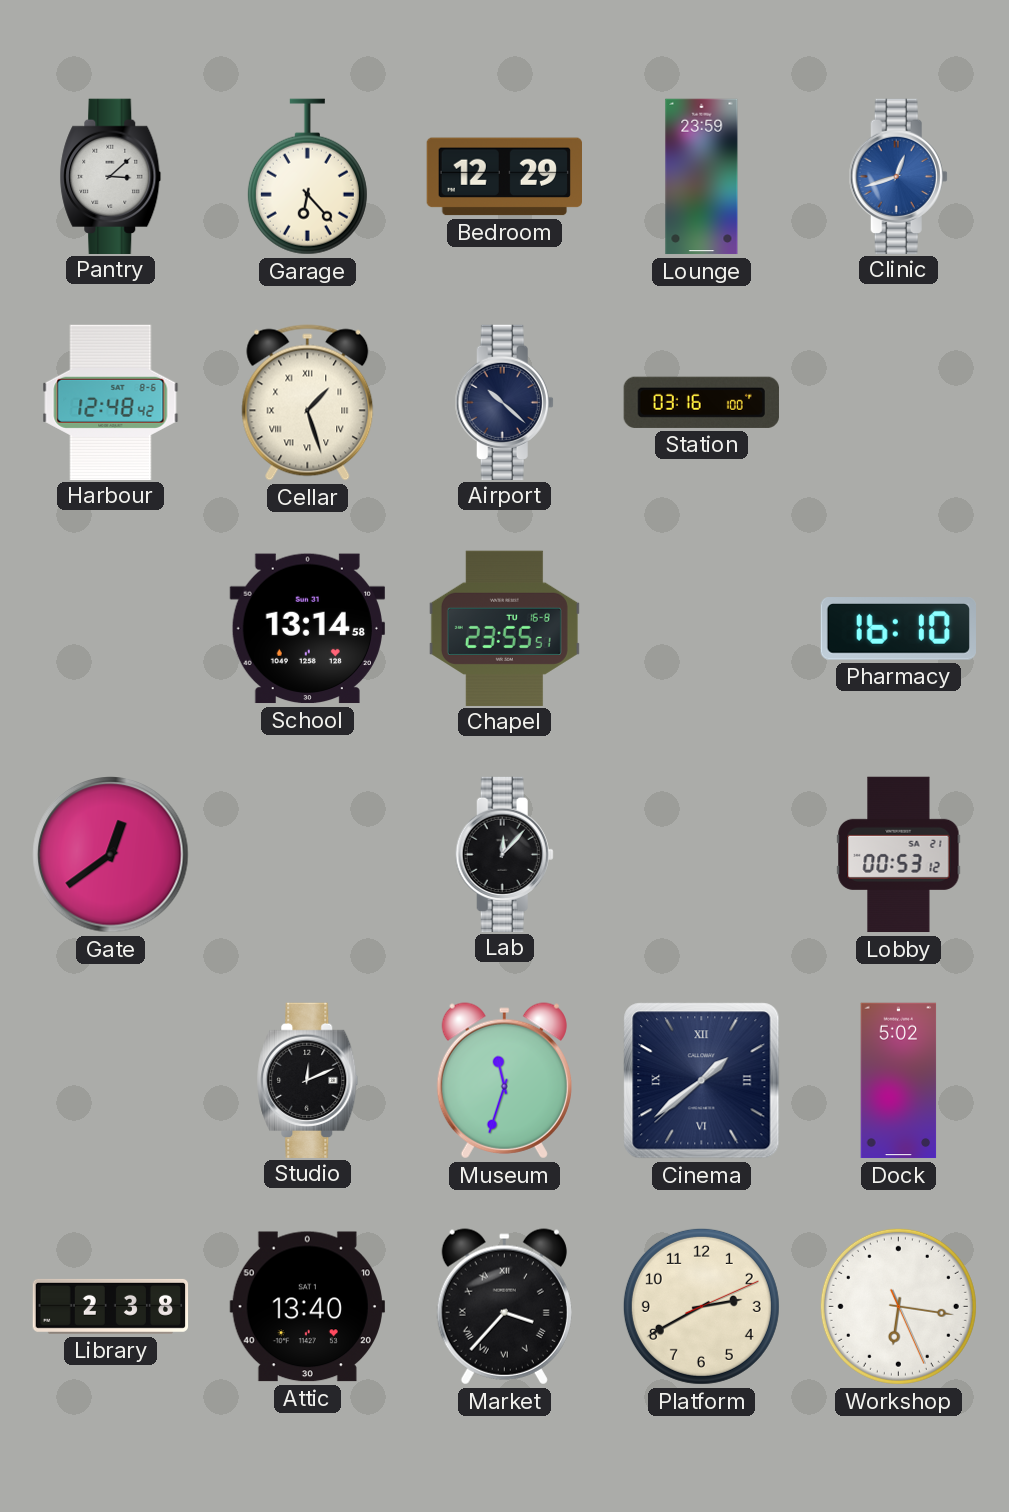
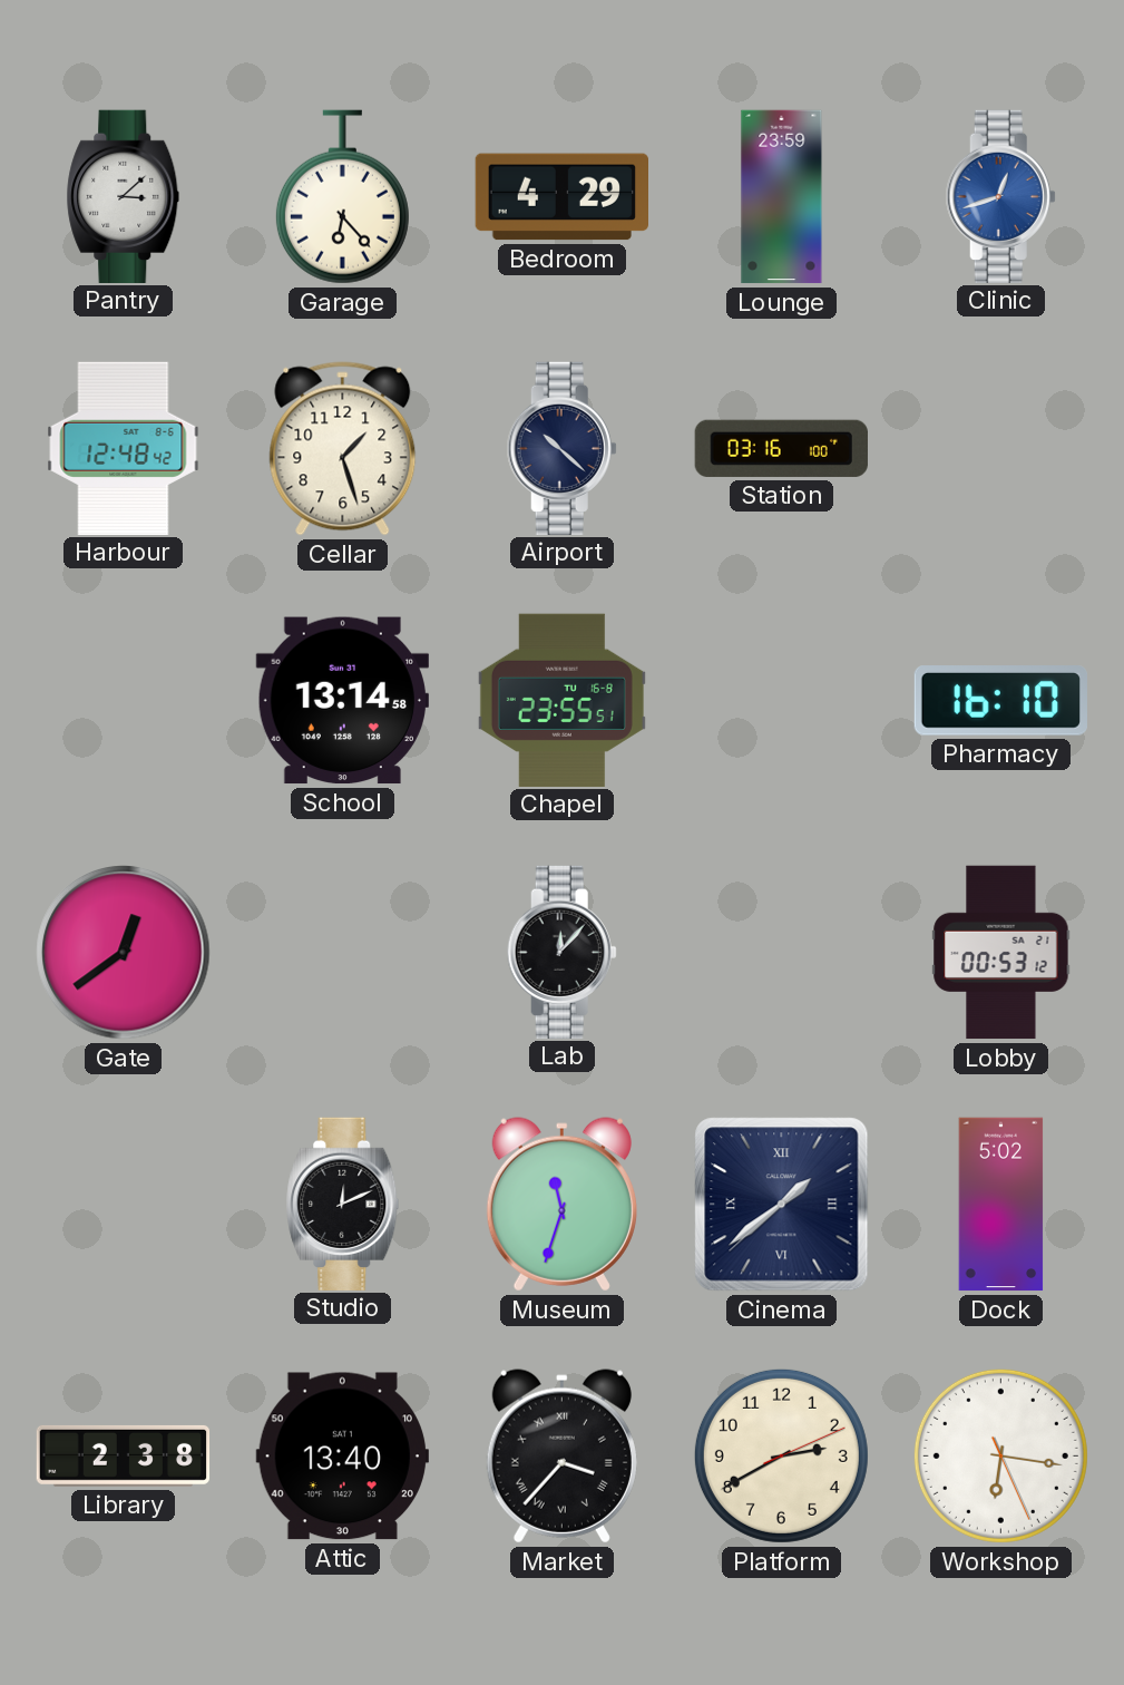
Bedroom: 12:29 -> 4:29
Cellar numerals: Roman -> Arabic
